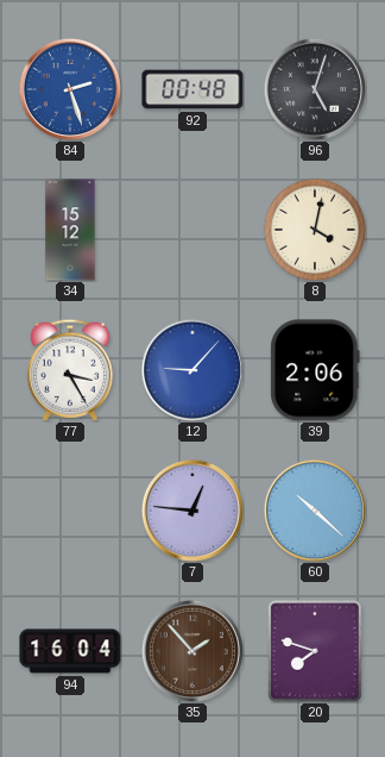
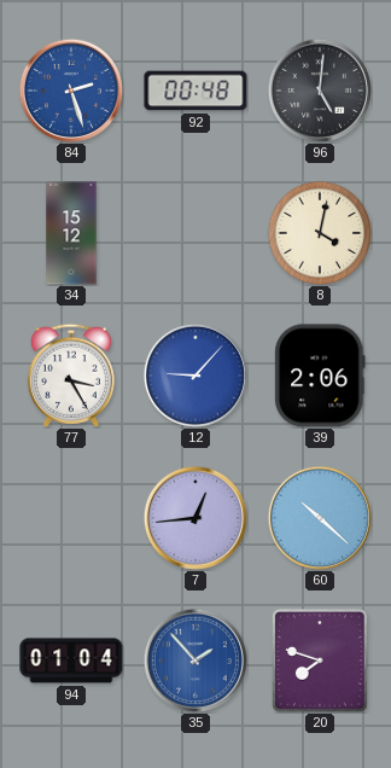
96: 5:03 -> 5:01
7: 12:46 -> 12:44
94: 16:04 -> 01:04
35 dial: brown -> blue
